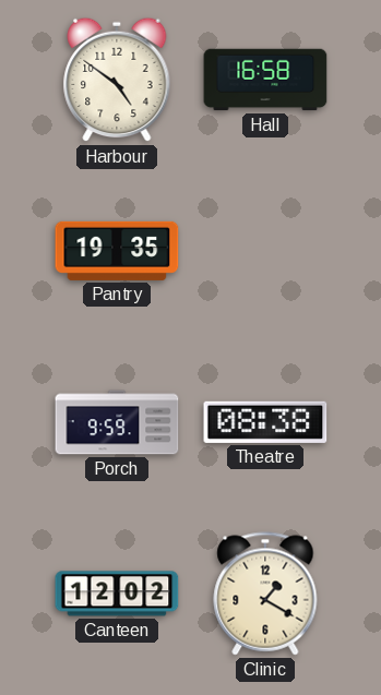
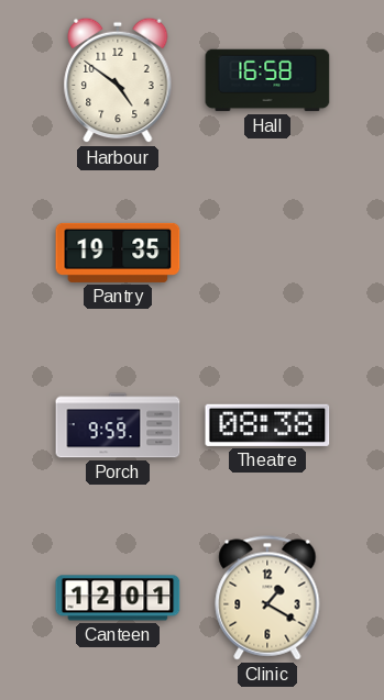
Canteen: 12:02 -> 12:01
